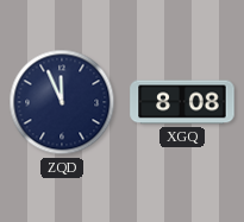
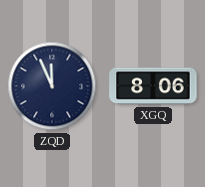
XGQ: 8:08 -> 8:06
